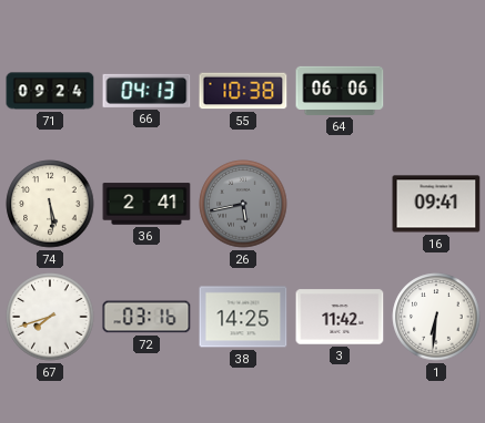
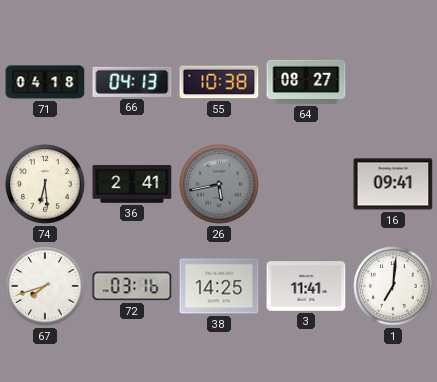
71: 09:24 -> 04:18
64: 06:06 -> 08:27
74: 5:29 -> 6:29
3: 11:42 -> 11:41
1: 6:31 -> 7:01
